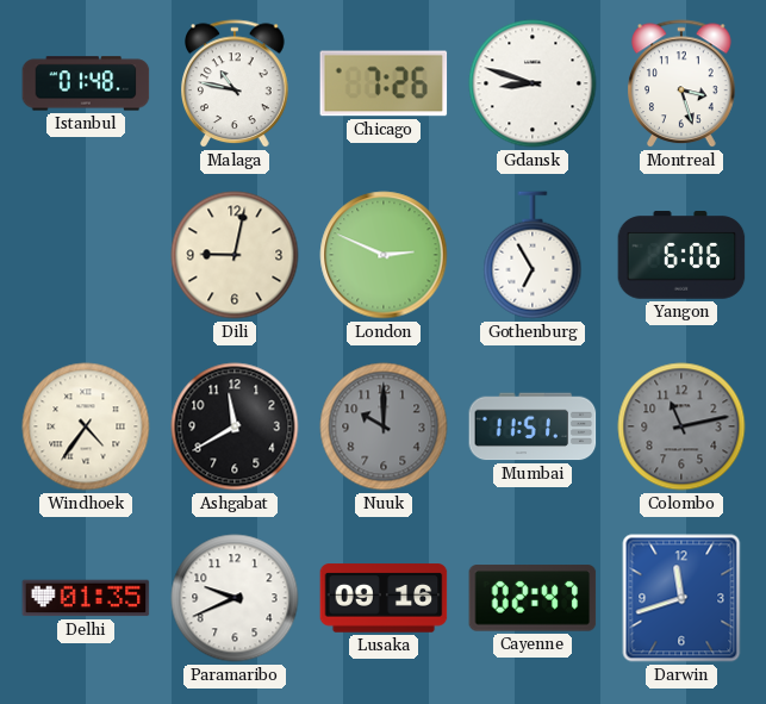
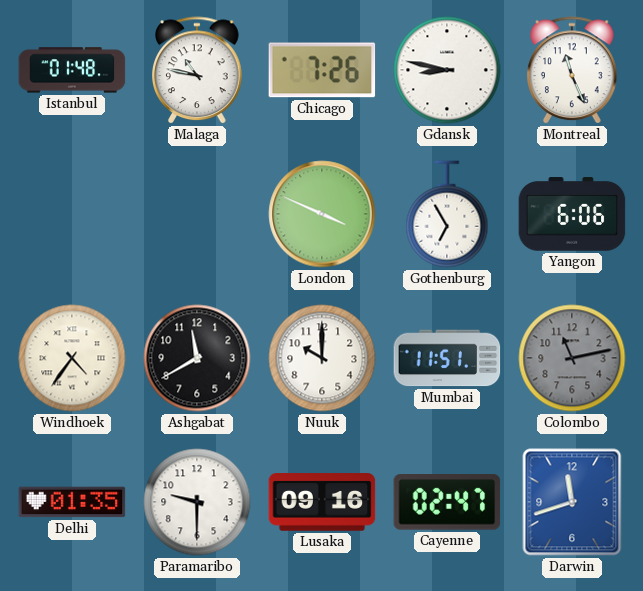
Gdansk: 8:48 -> 8:47
Montreal: 3:27 -> 11:26
Dili: 9:02 -> none
London: 2:49 -> 3:49
Nuuk dial: grey -> white
Paramaribo: 9:41 -> 9:30
